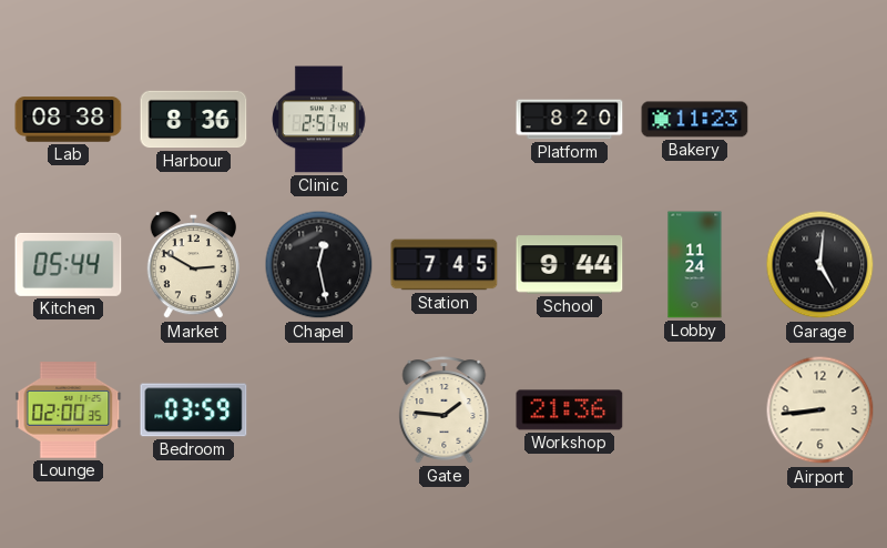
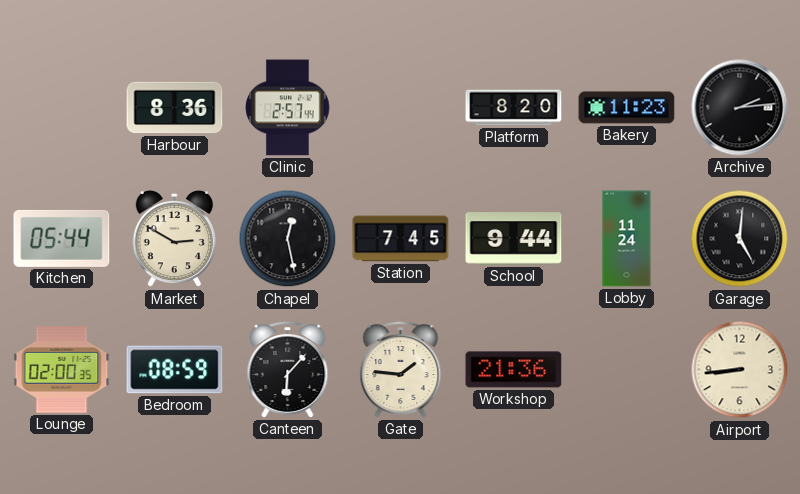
Lab: 08:38 -> none
Archive: none -> 2:14
Bedroom: 03:59 -> 08:59
Canteen: none -> 6:07
